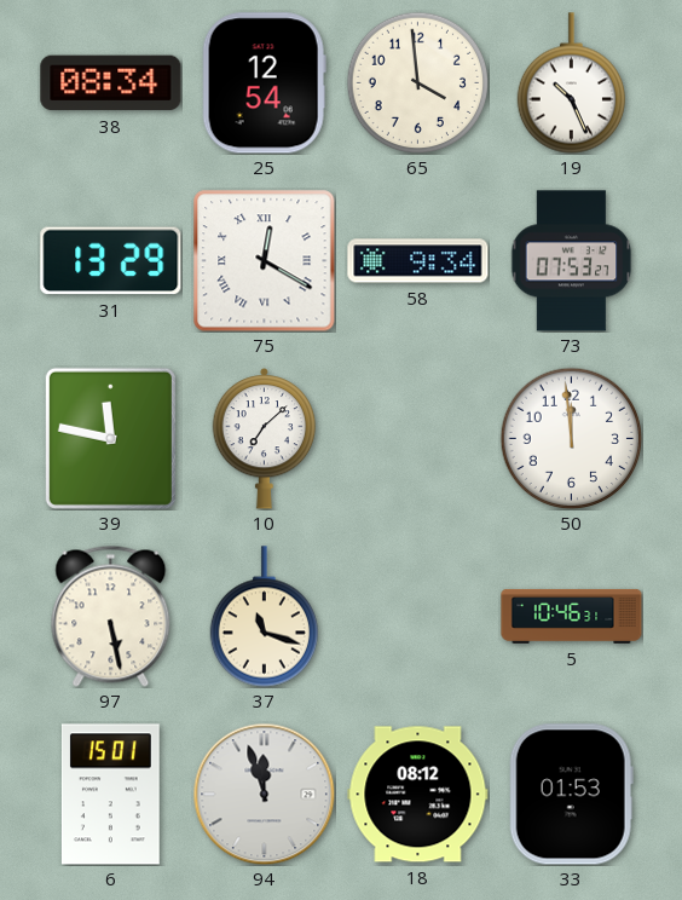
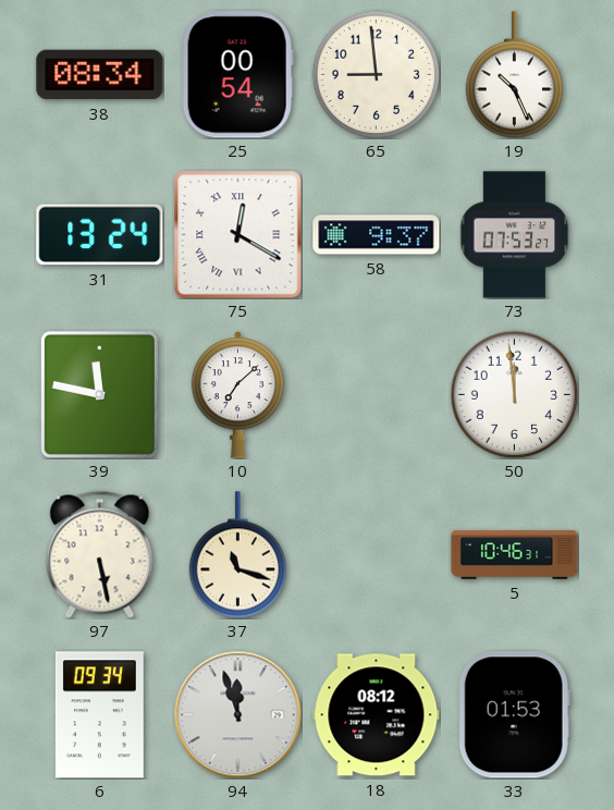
25: 12:54 -> 00:54
65: 3:59 -> 8:59
31: 13:29 -> 13:24
58: 9:34 -> 9:37
6: 15:01 -> 09:34
